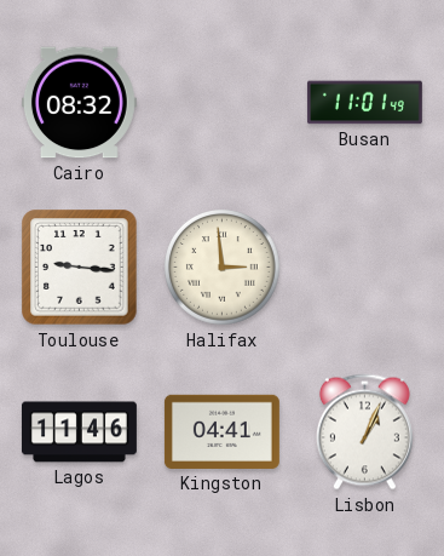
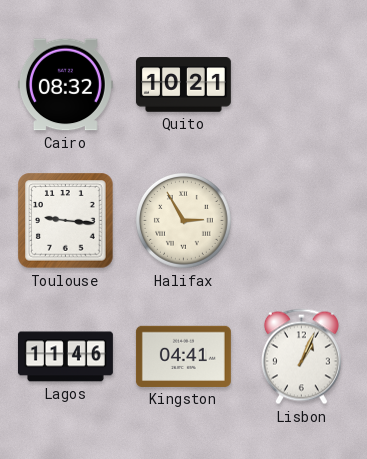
Quito: none -> 10:21
Busan: 11:01 -> none
Halifax: 2:59 -> 2:55
